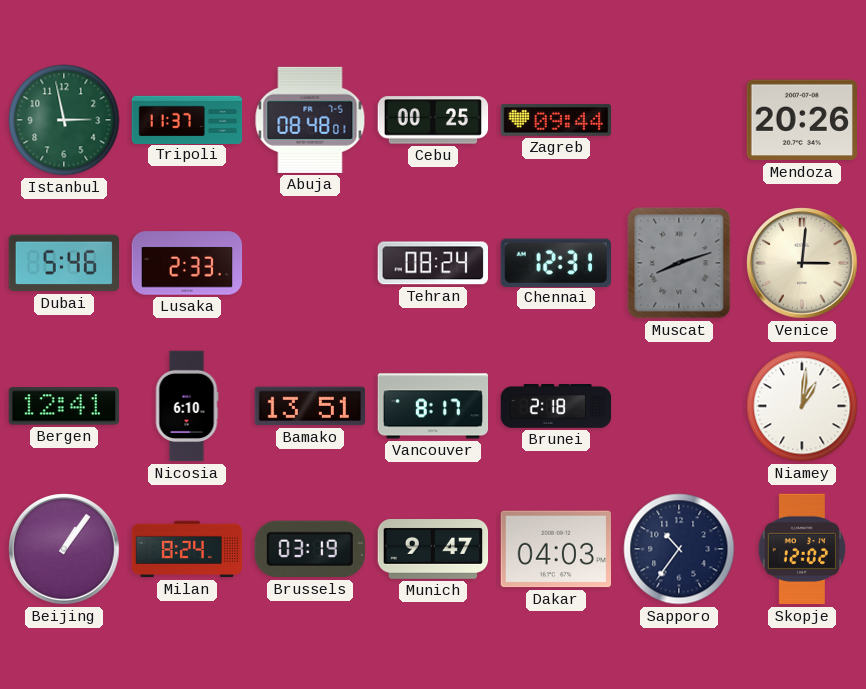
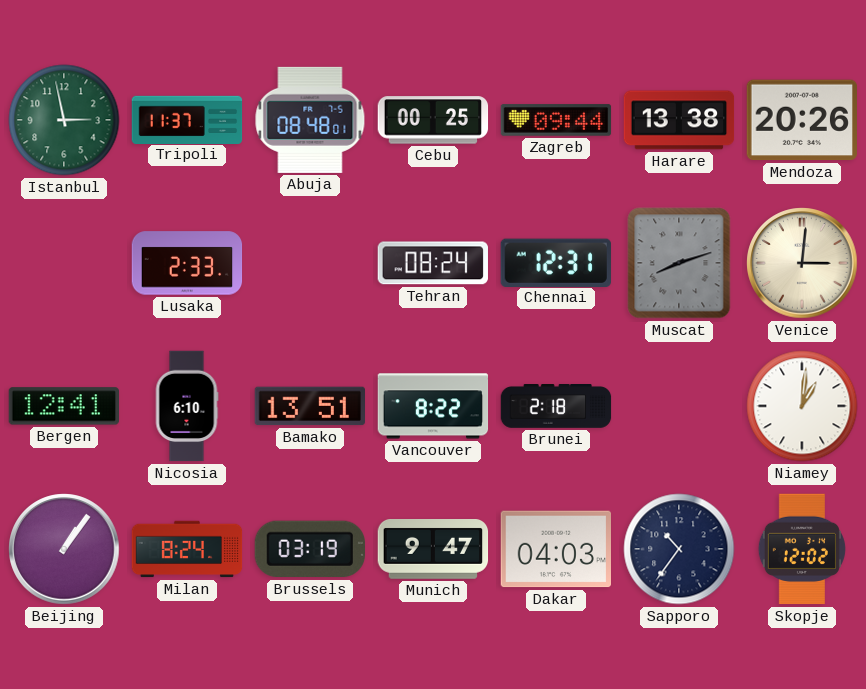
Harare: none -> 13:38
Dubai: 5:46 -> none
Vancouver: 8:17 -> 8:22
